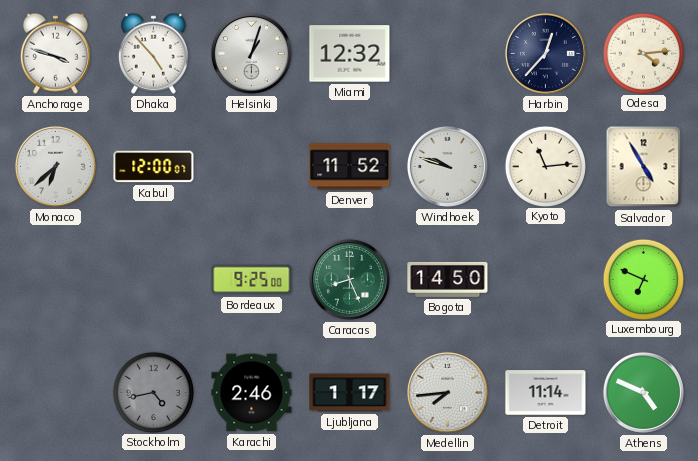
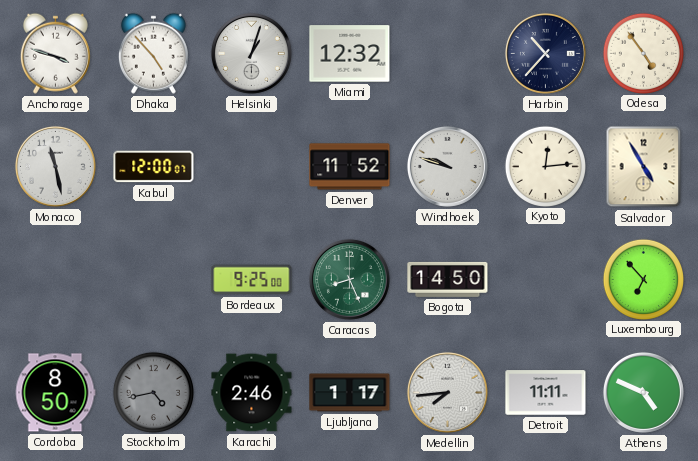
Harbin: 12:37 -> 10:37
Odesa: 4:14 -> 4:54
Monaco: 6:38 -> 11:28
Kyoto: 11:14 -> 12:14
Luxembourg: 6:49 -> 6:53
Cordoba: none -> 8:50
Detroit: 11:14 -> 11:11
